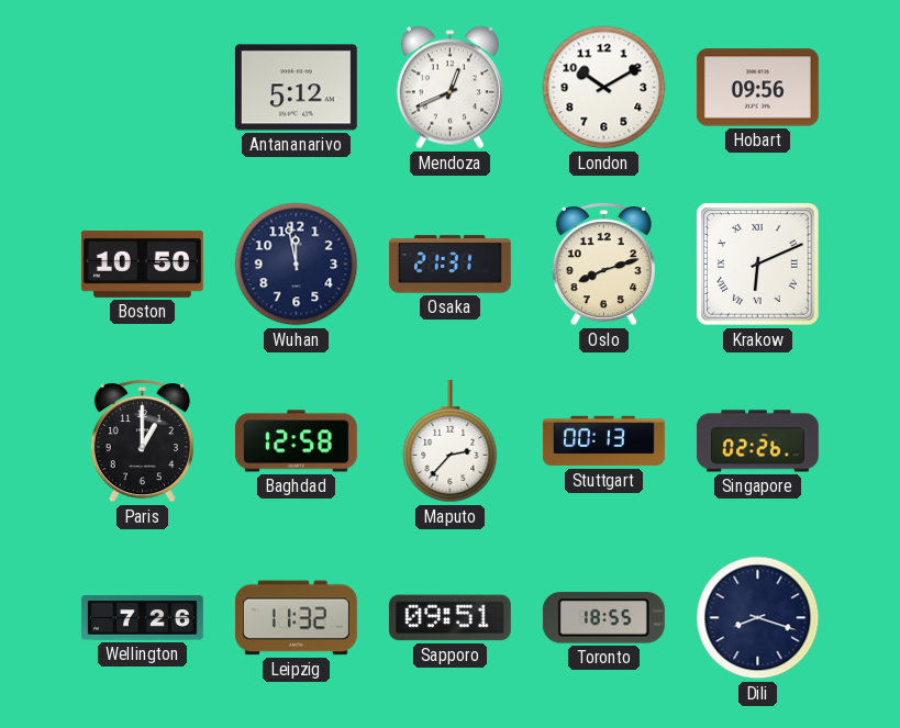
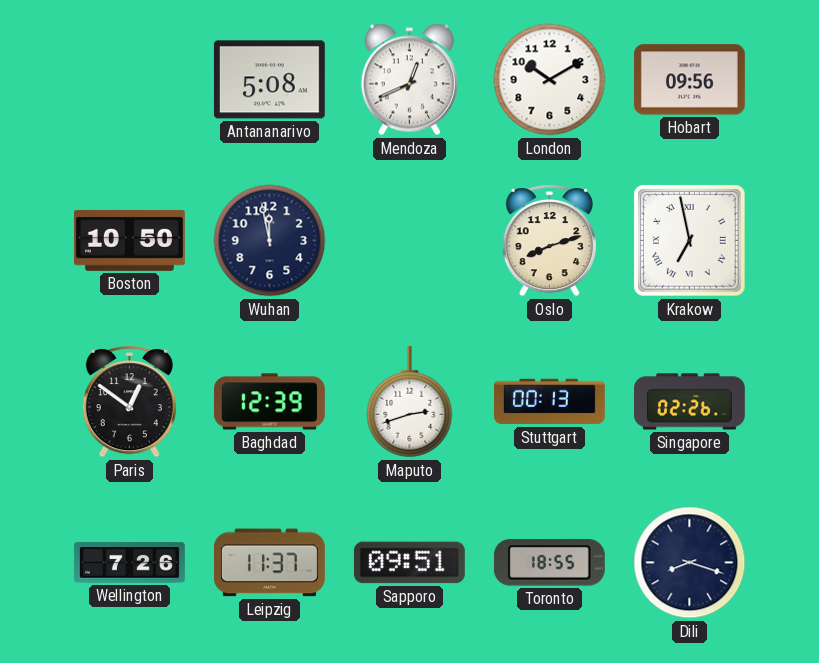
Antananarivo: 5:12 -> 5:08
Osaka: 21:31 -> none
Krakow: 6:11 -> 6:58
Paris: 1:00 -> 12:51
Baghdad: 12:58 -> 12:39
Maputo: 2:37 -> 2:42
Leipzig: 11:32 -> 11:37
